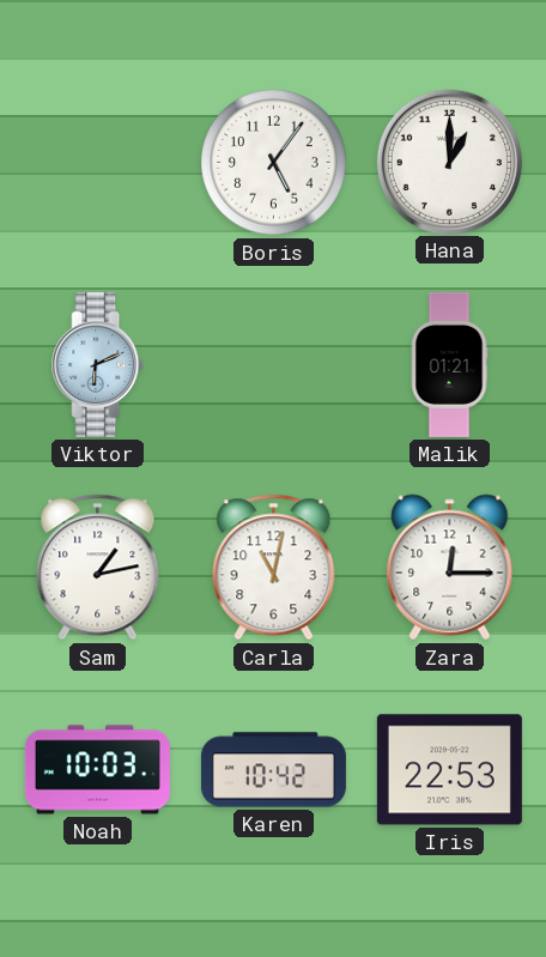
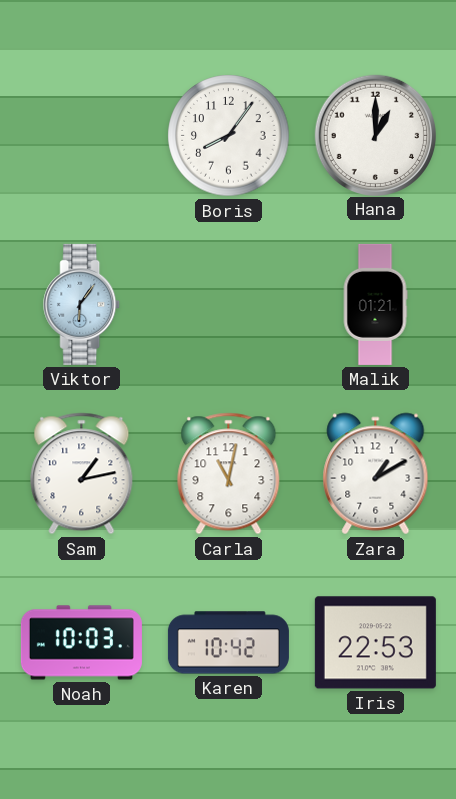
Boris: 5:06 -> 8:06
Viktor: 6:11 -> 6:06
Zara: 12:15 -> 1:10
